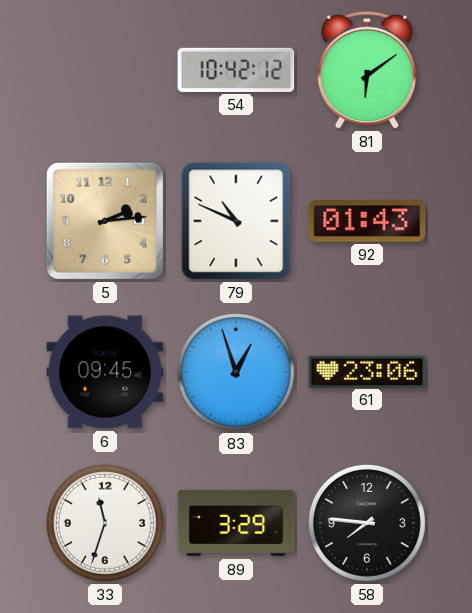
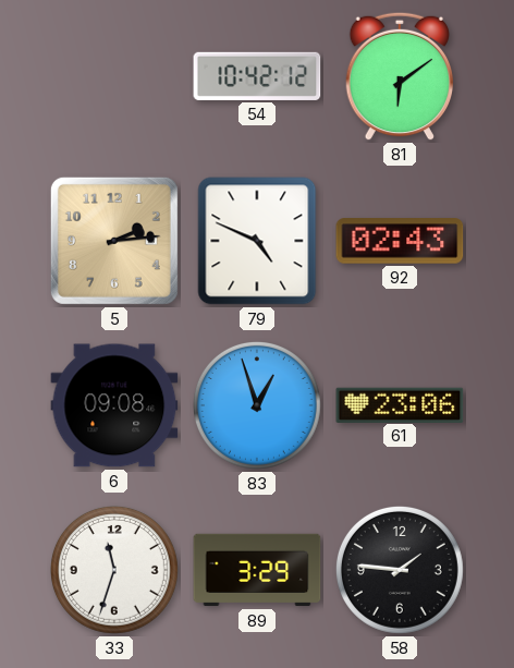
79: 10:49 -> 4:49
92: 01:43 -> 02:43
6: 09:45 -> 09:08
58: 7:46 -> 1:46
